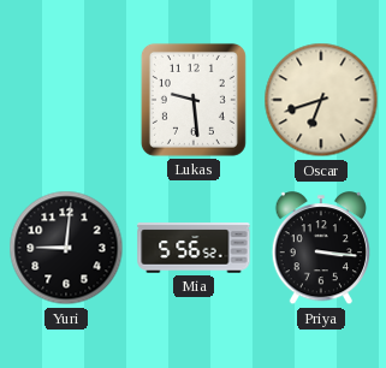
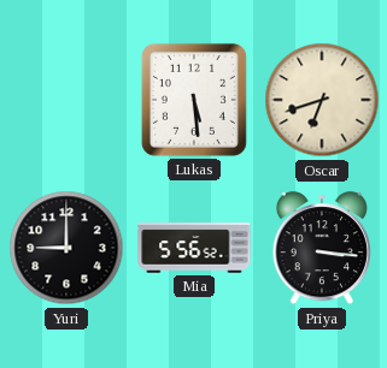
Lukas: 9:29 -> 5:29
Yuri: 9:01 -> 9:00
